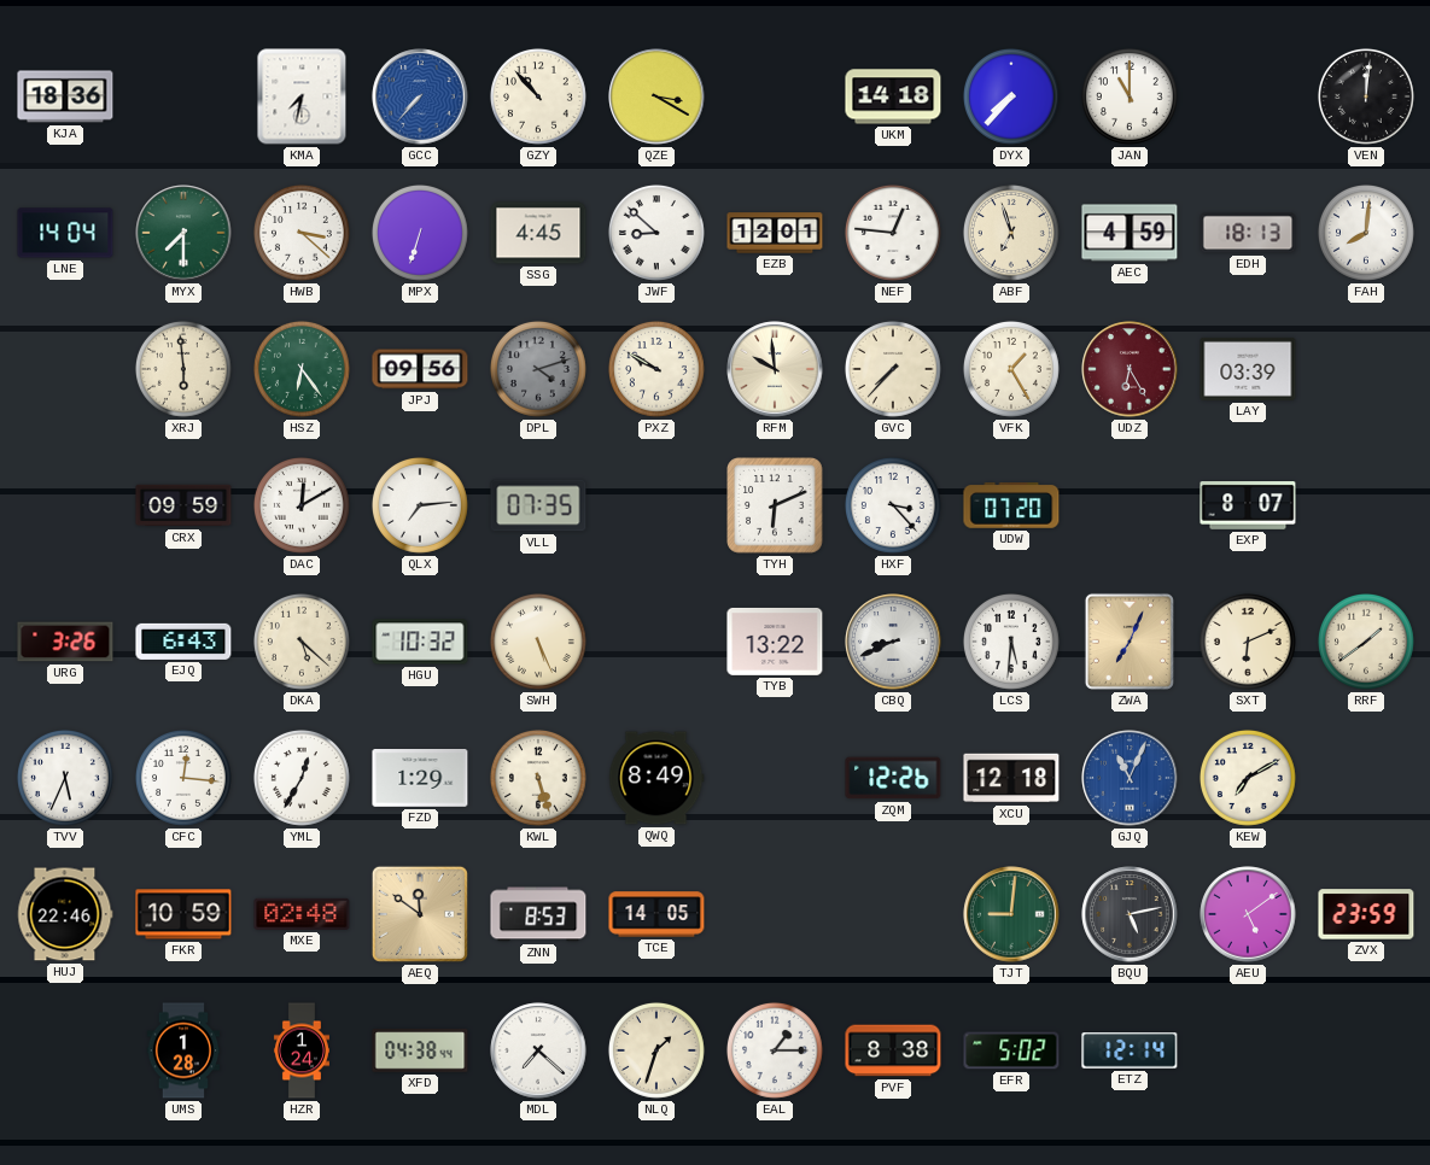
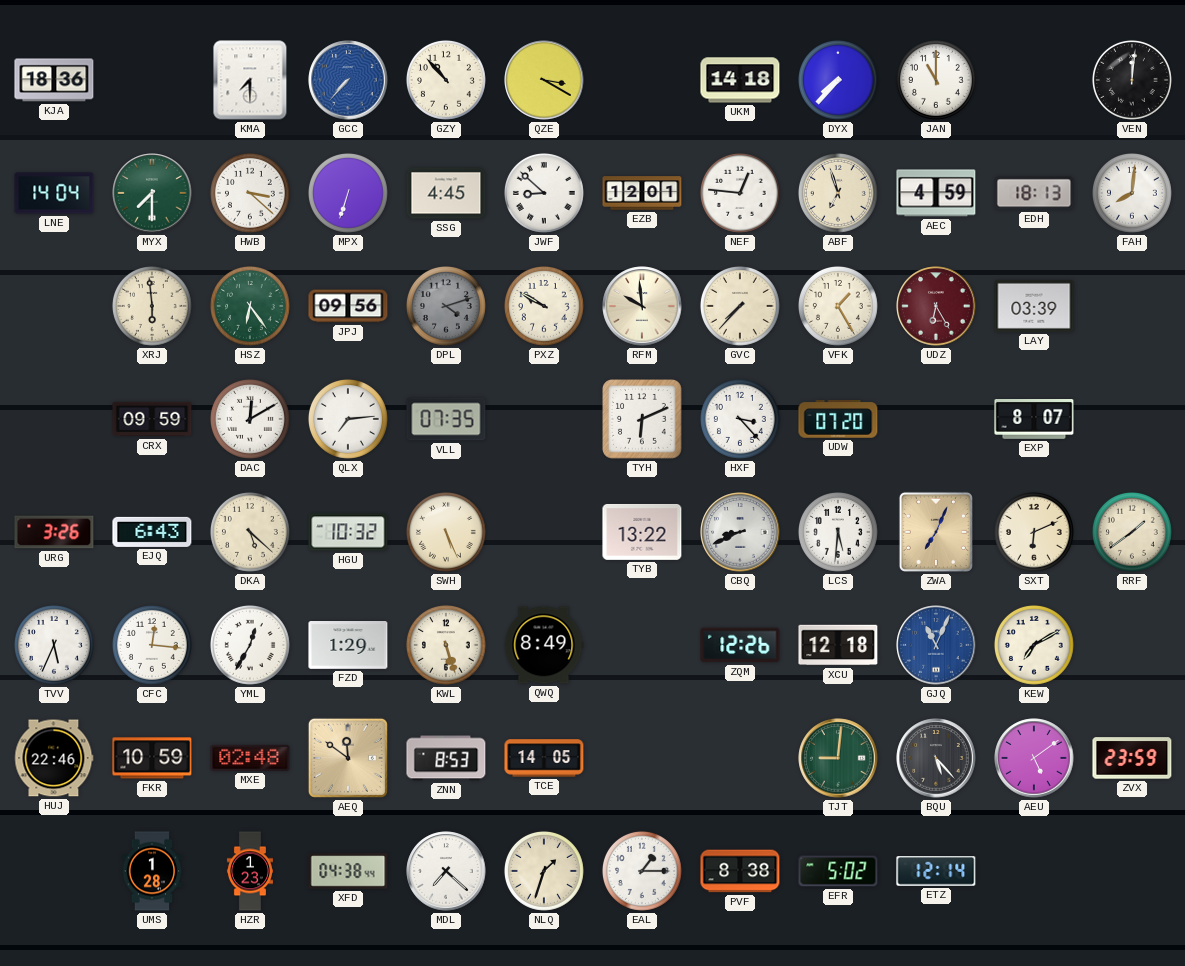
KMA: 7:32 -> 7:30
BQU: 5:13 -> 5:23
HZR: 1:24 -> 1:23
